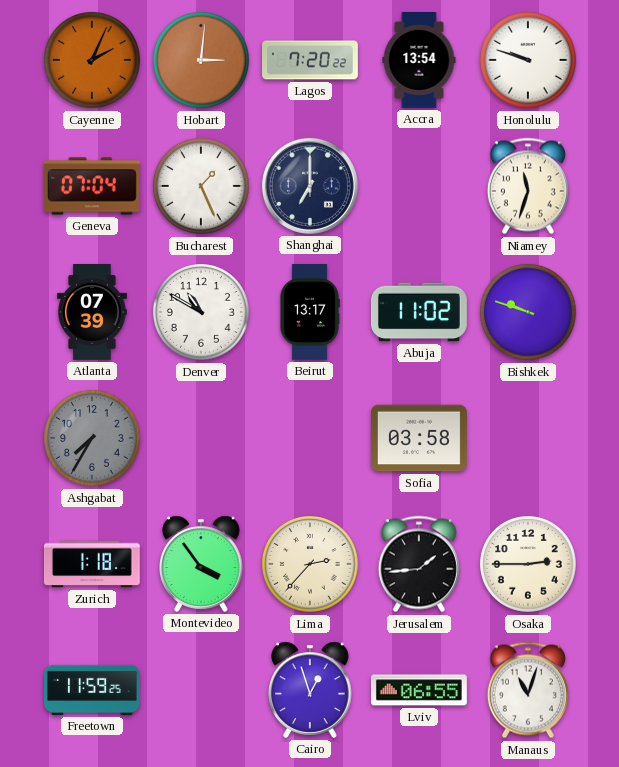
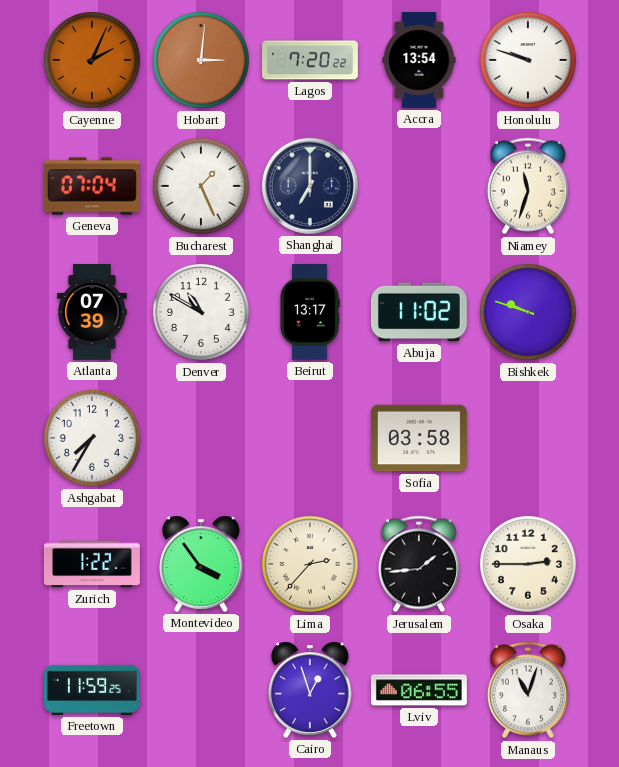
Ashgabat dial: grey -> white
Zurich: 1:18 -> 1:22
